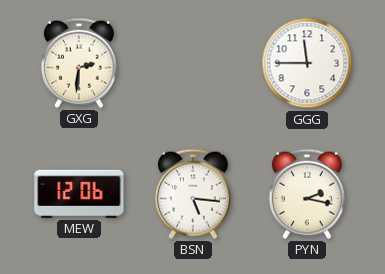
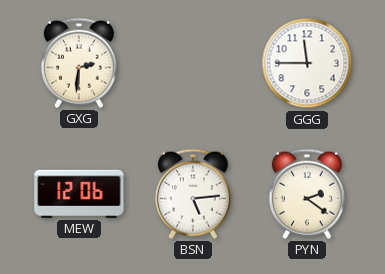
BSN: 5:16 -> 5:14
PYN: 2:17 -> 2:21
